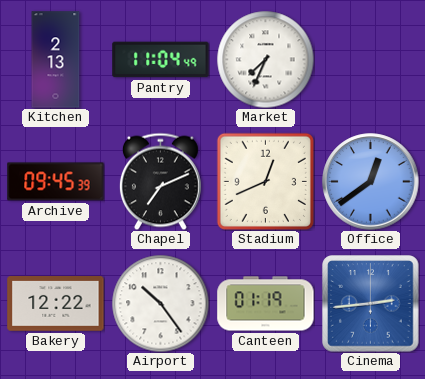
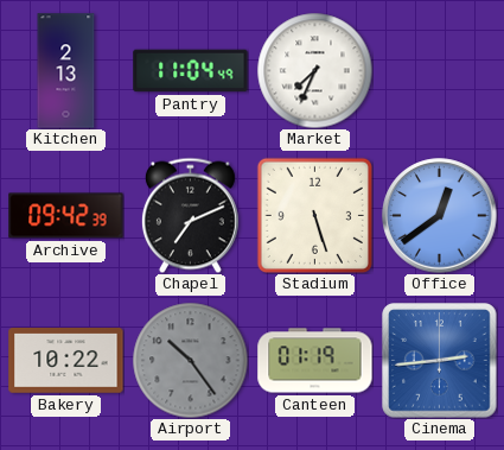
Archive: 09:45 -> 09:42
Stadium: 12:41 -> 5:27
Bakery: 12:22 -> 10:22
Airport dial: white -> grey
